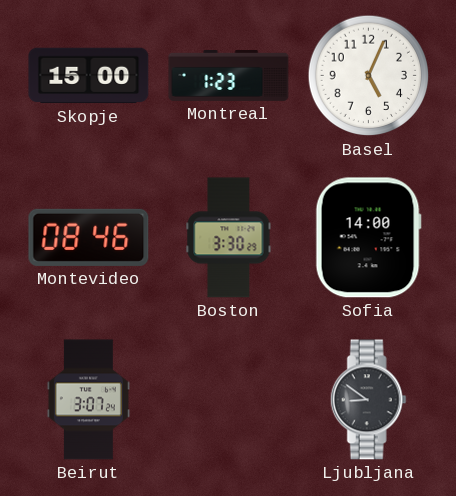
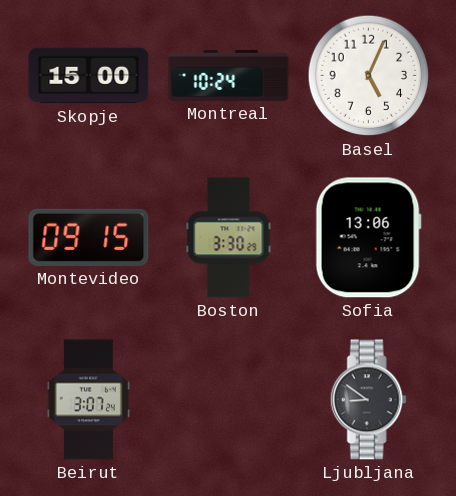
Montreal: 1:23 -> 10:24
Montevideo: 08:46 -> 09:15
Sofia: 14:00 -> 13:06
